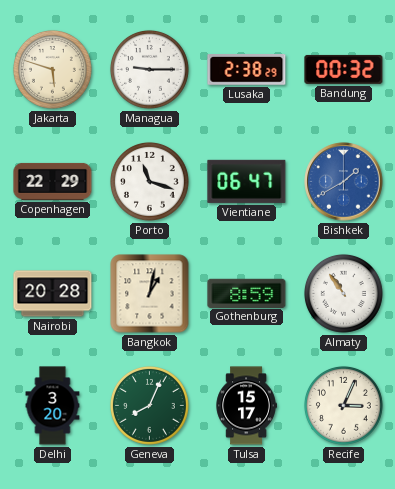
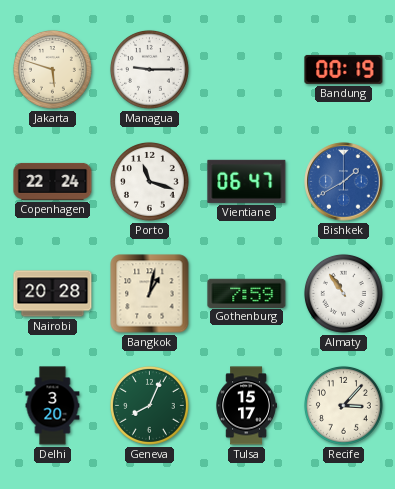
Lusaka: 2:38 -> none
Bandung: 00:32 -> 00:19
Copenhagen: 22:29 -> 22:24
Gothenburg: 8:59 -> 7:59
Recife: 3:04 -> 3:07
